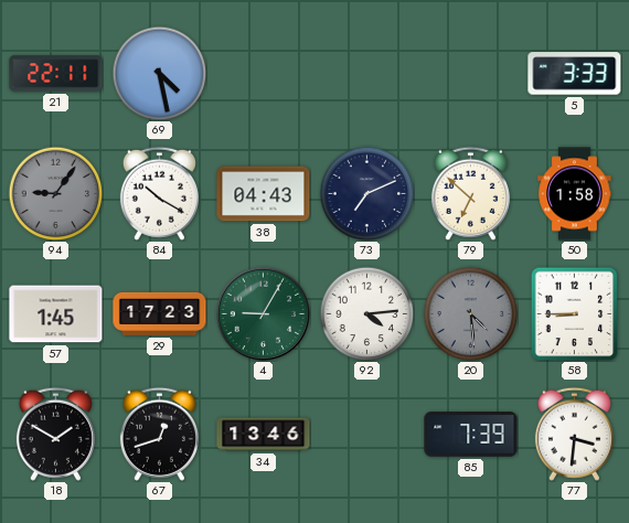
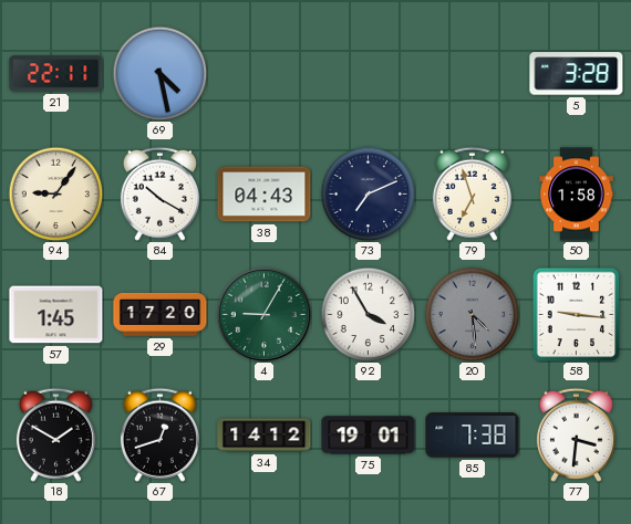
5: 3:33 -> 3:28
94 dial: grey -> cream
79: 6:52 -> 6:57
29: 17:23 -> 17:20
92: 4:14 -> 3:55
58: 8:45 -> 9:16
34: 13:46 -> 14:12
75: none -> 19:01
85: 7:39 -> 7:38
